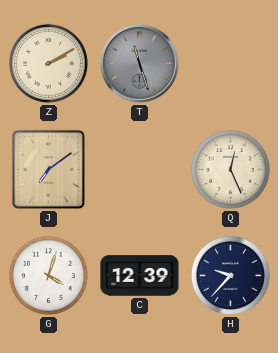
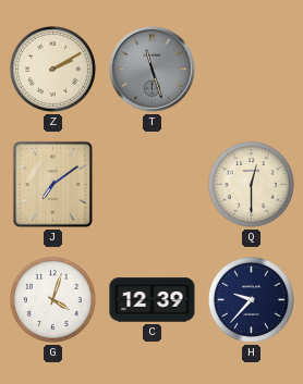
Q: 12:26 -> 12:30
